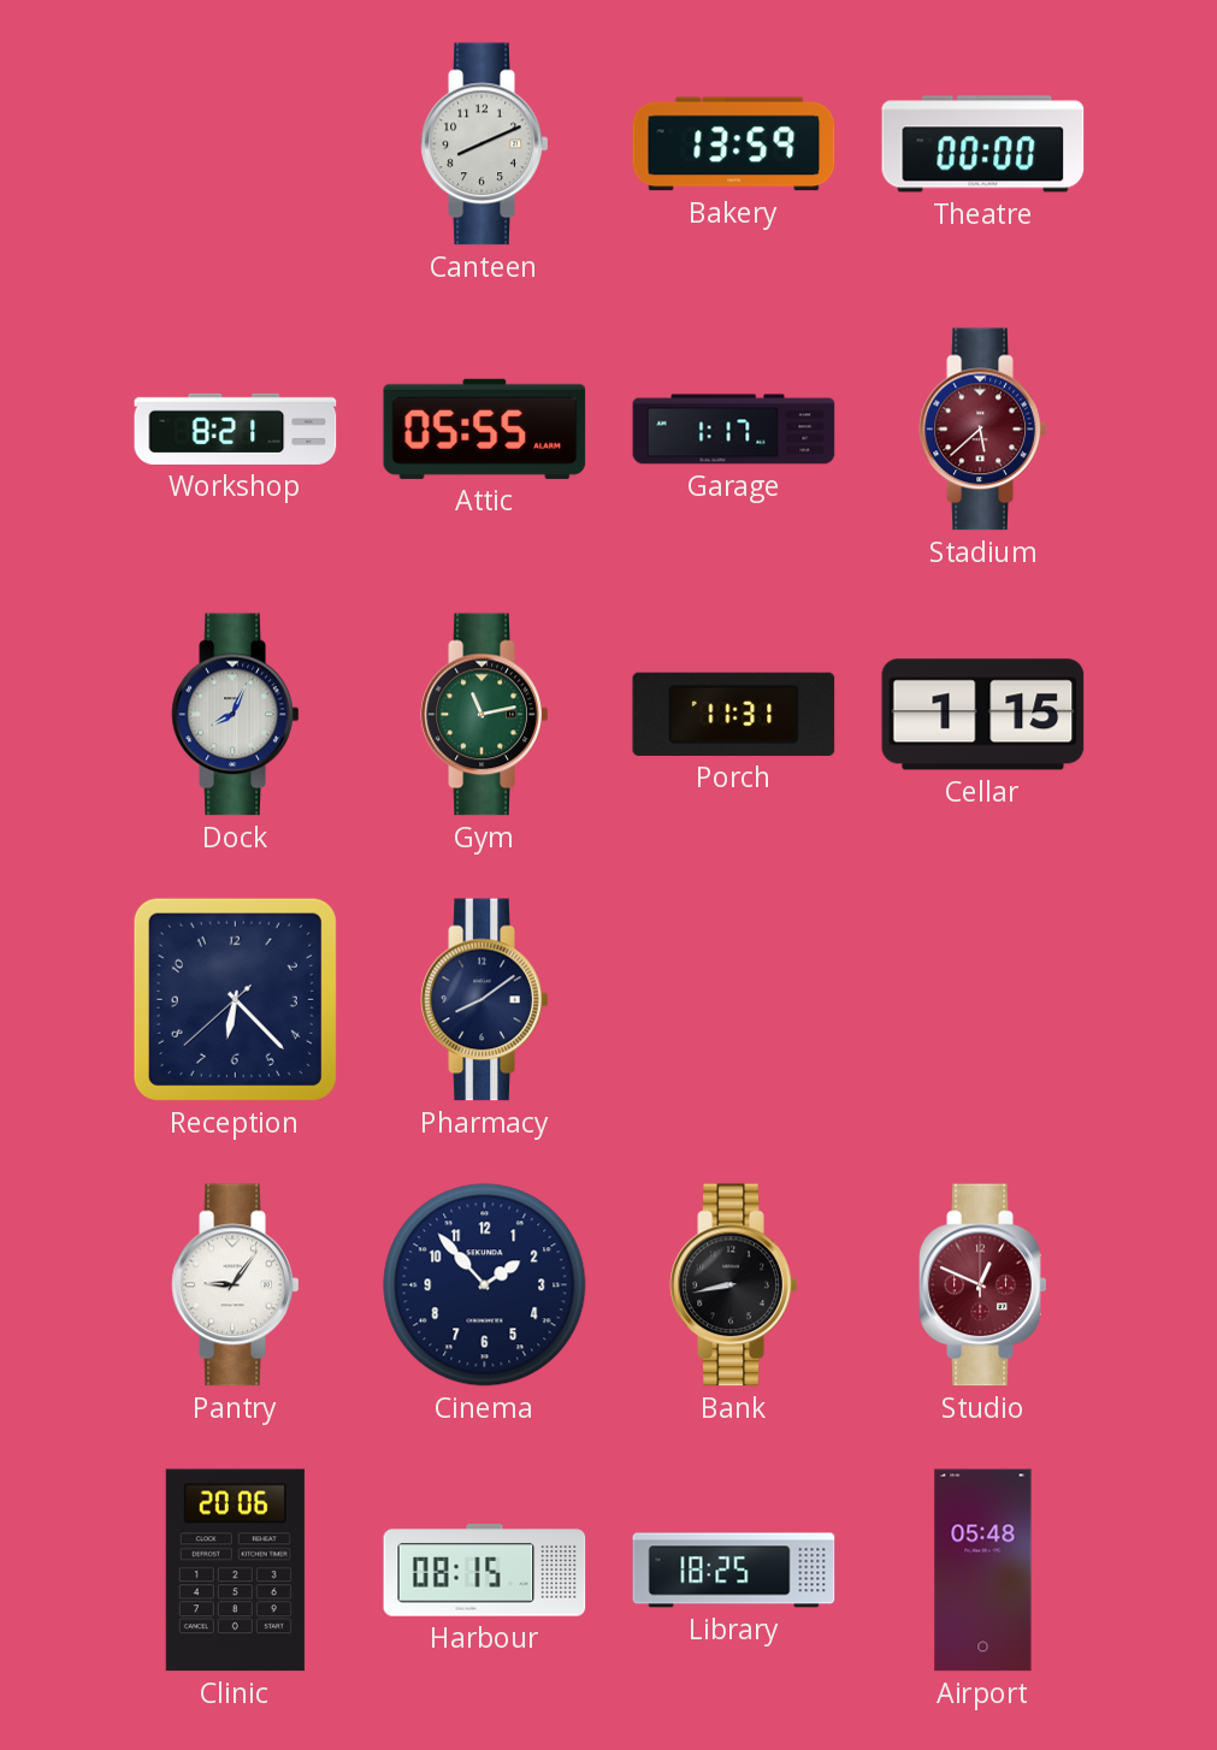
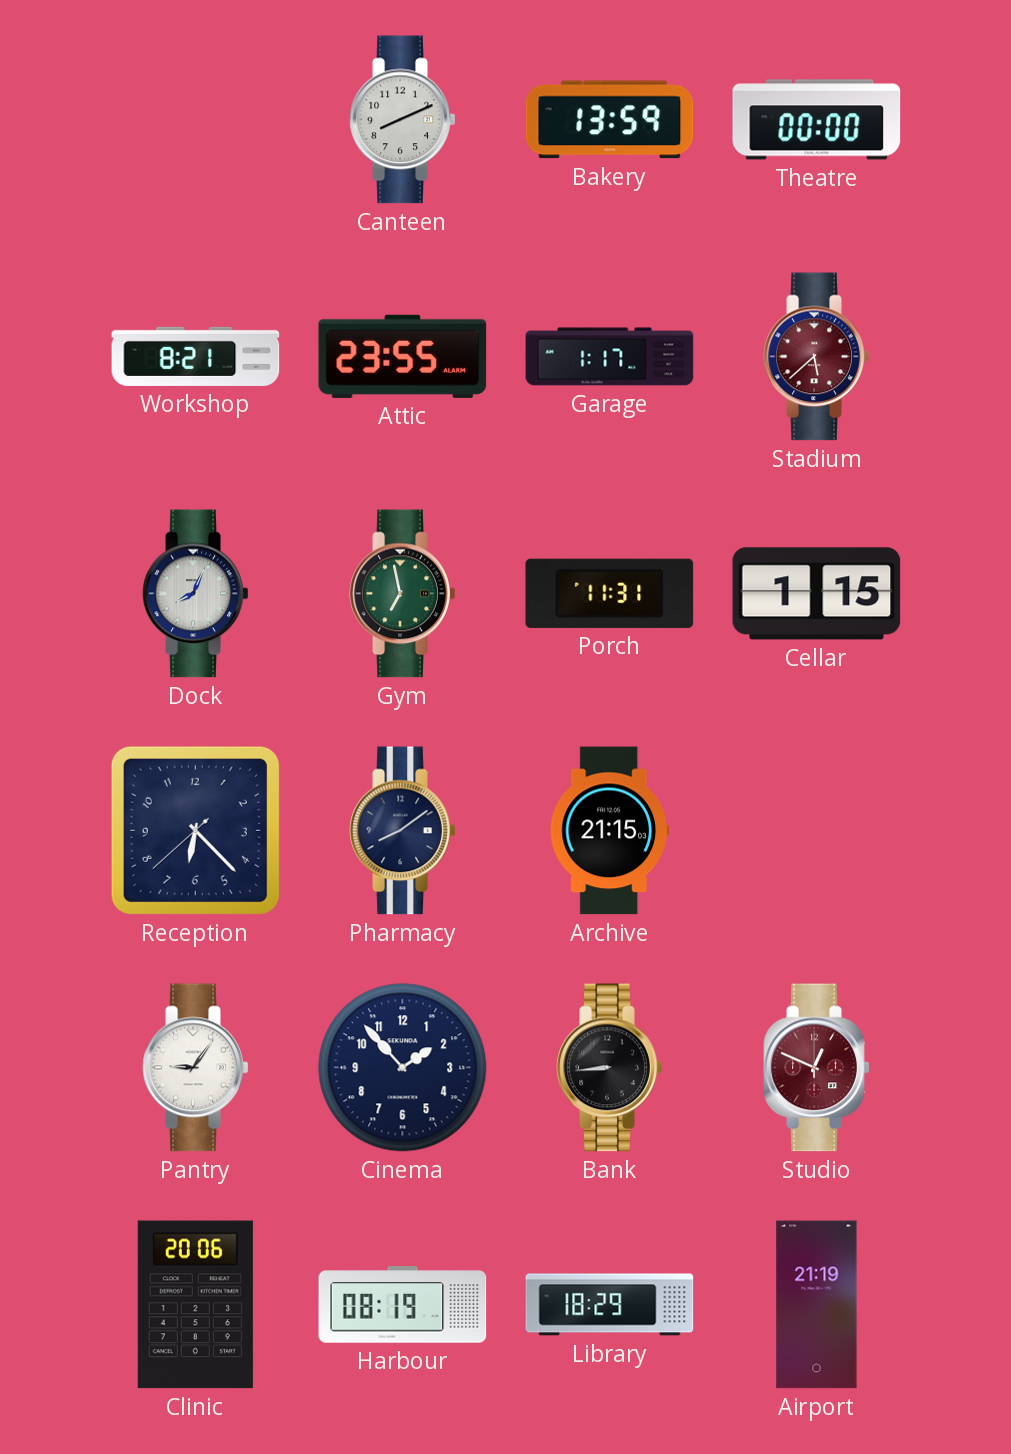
Attic: 05:55 -> 23:55
Gym: 11:13 -> 6:58
Archive: none -> 21:15
Bank: 8:43 -> 8:44
Harbour: 08:15 -> 08:19
Library: 18:25 -> 18:29
Airport: 05:48 -> 21:19
